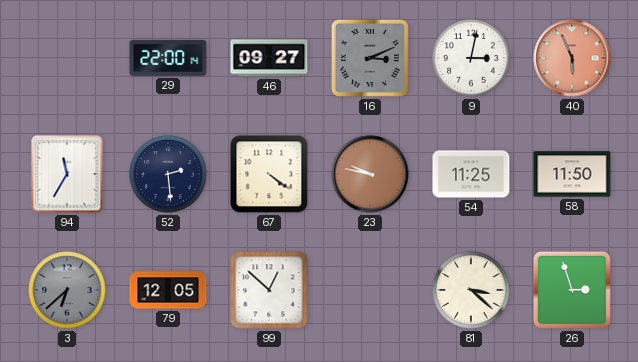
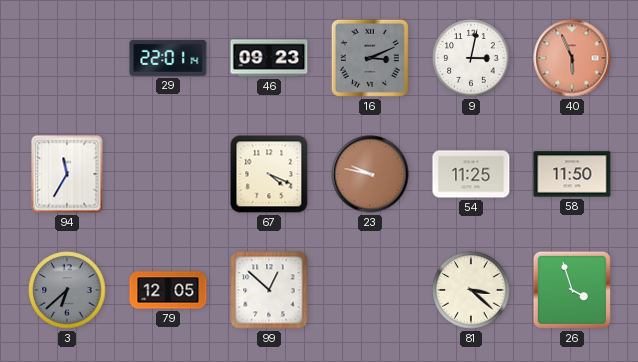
29: 22:00 -> 22:01
46: 09:27 -> 09:23
52: 2:29 -> none
67: 4:21 -> 4:19
26: 2:57 -> 3:57
